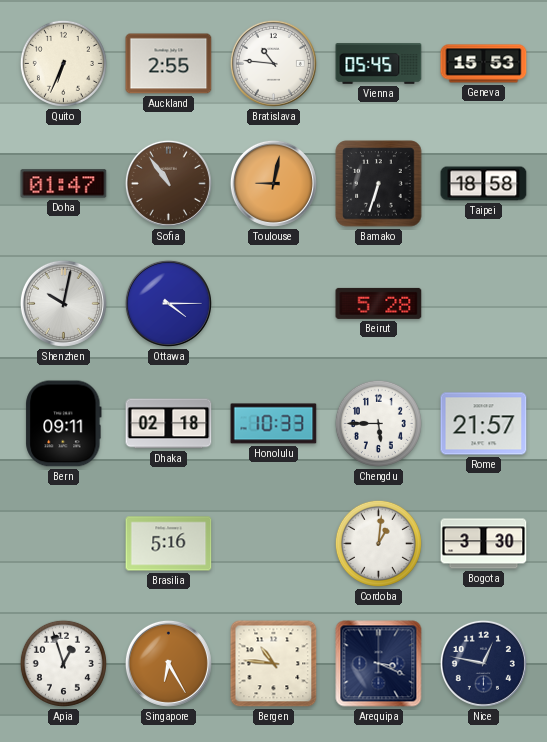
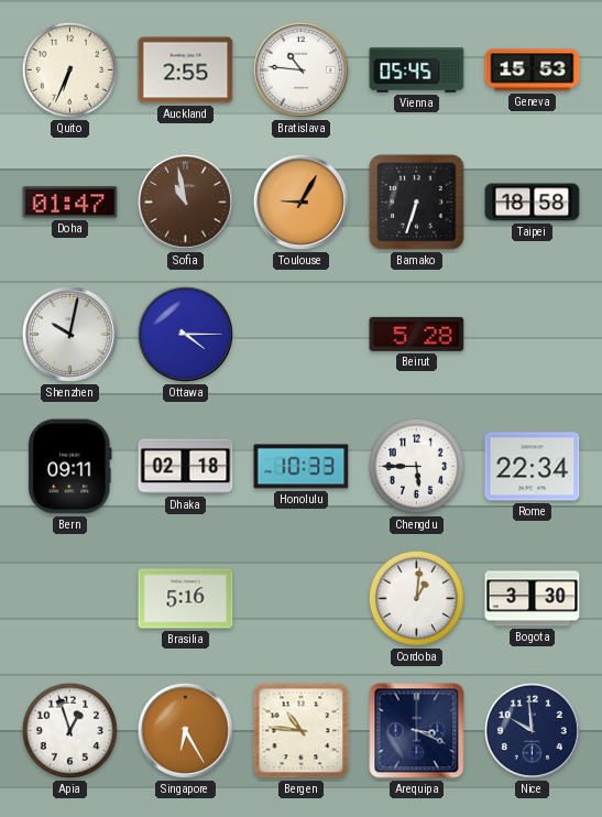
Sofia: 10:54 -> 10:58
Toulouse: 9:02 -> 9:05
Rome: 21:57 -> 22:34
Nice: 12:47 -> 9:59
